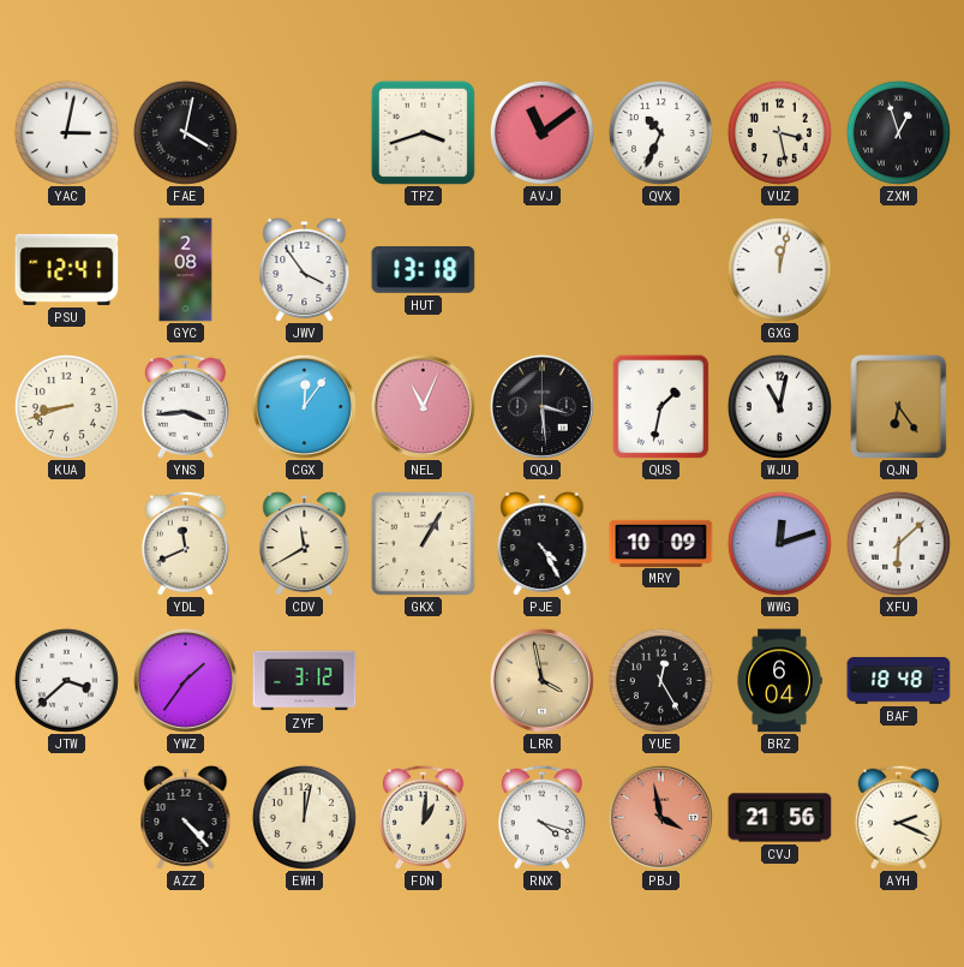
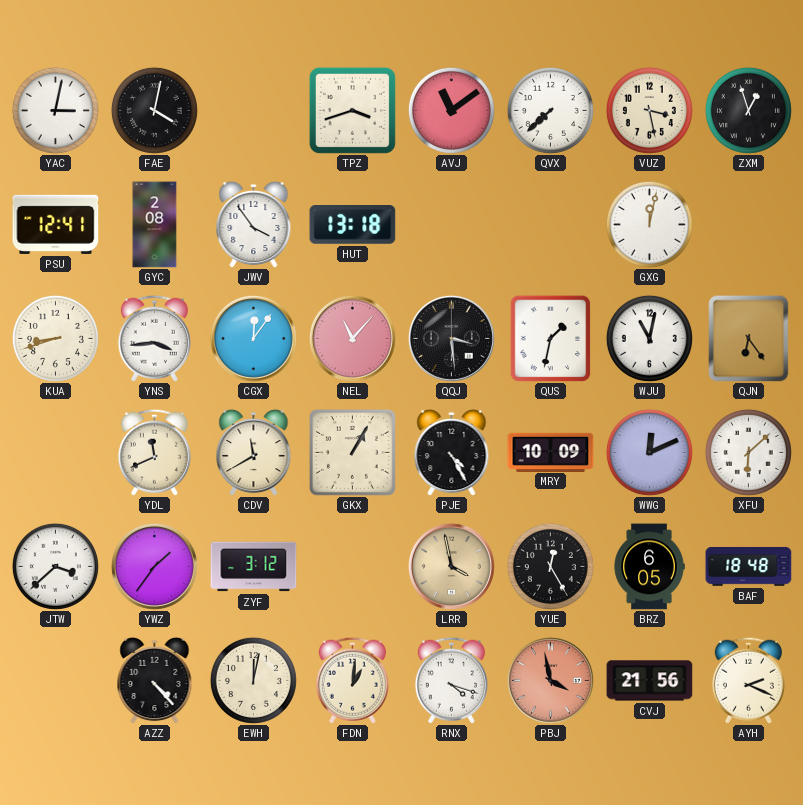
QVX: 10:34 -> 7:38
NEL: 11:04 -> 11:07
WWG: 12:12 -> 12:11
BRZ: 6:04 -> 6:05
